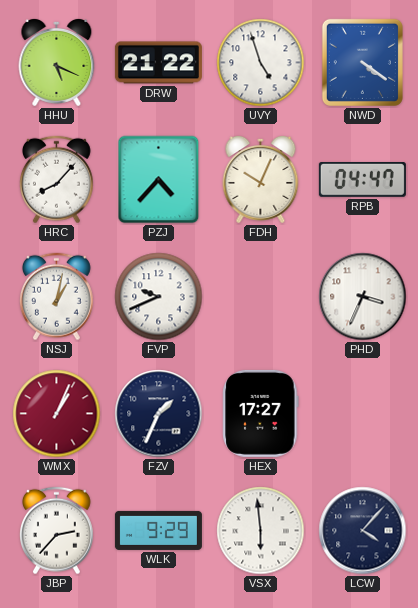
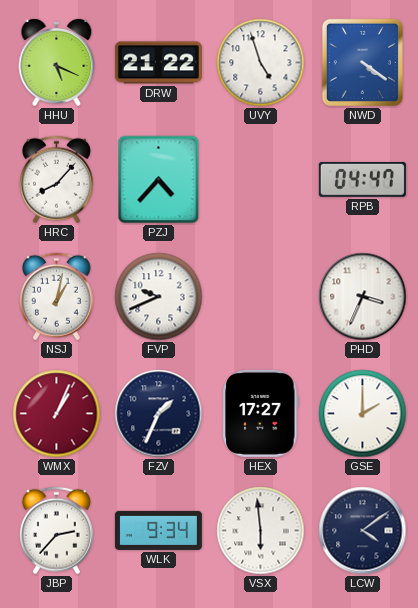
FDH: 10:04 -> none
GSE: none -> 2:00
WLK: 9:29 -> 9:34
LCW: 4:07 -> 4:09
